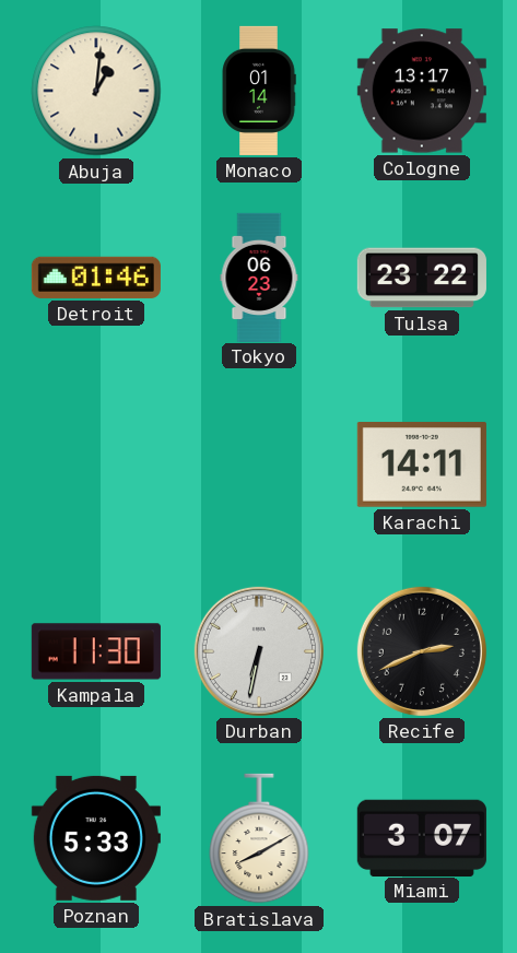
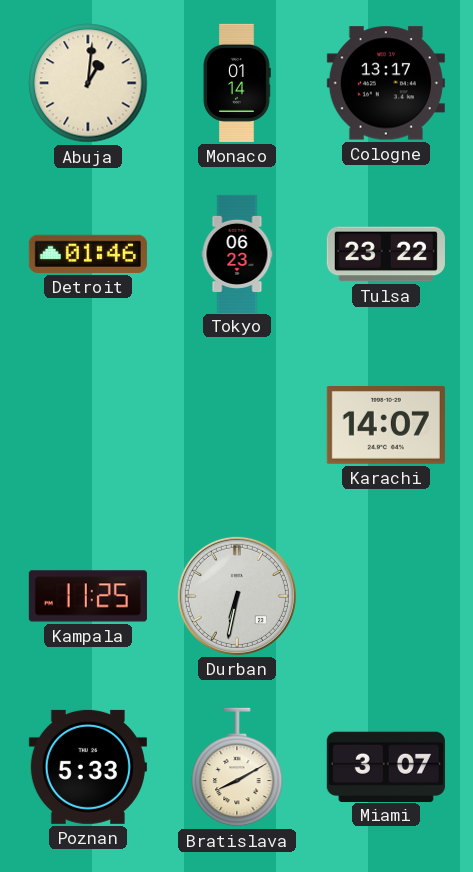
Karachi: 14:11 -> 14:07
Kampala: 11:30 -> 11:25
Recife: 2:41 -> none
